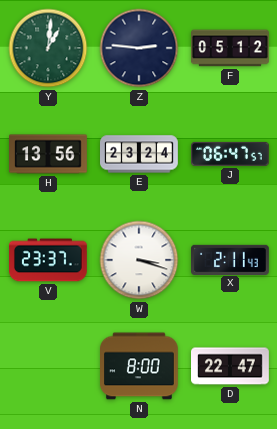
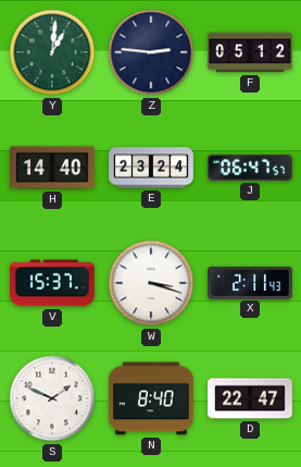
H: 13:56 -> 14:40
V: 23:37 -> 15:37
S: none -> 1:49
N: 8:00 -> 8:40
